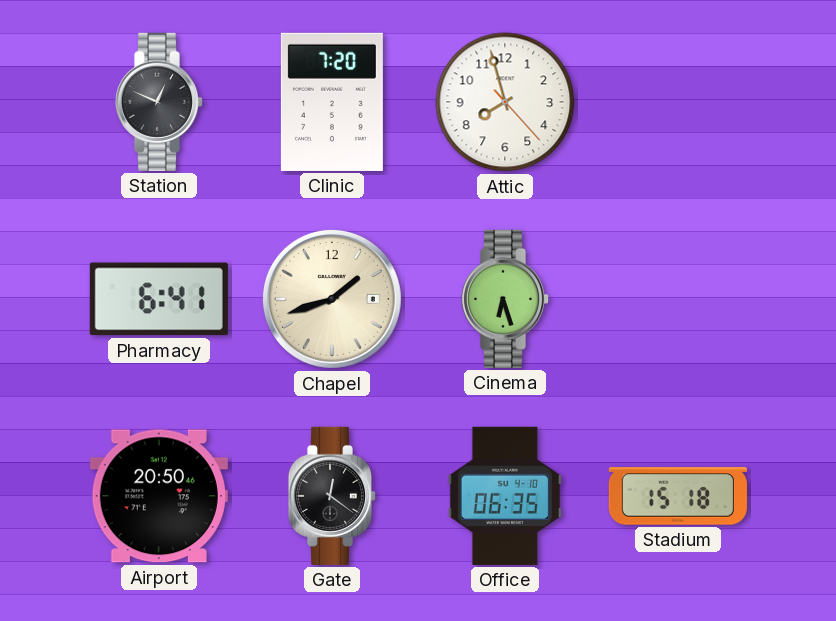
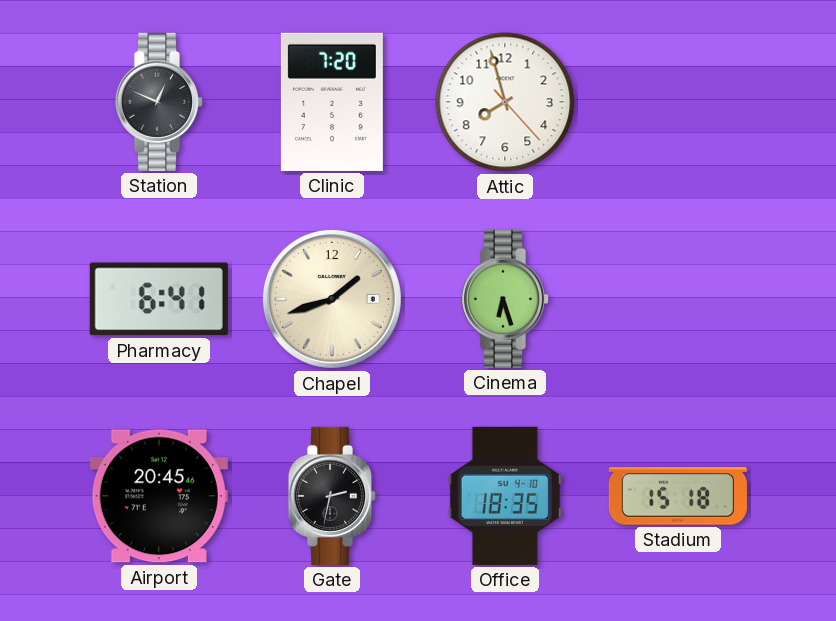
Airport: 20:50 -> 20:45
Gate: 12:21 -> 2:32
Office: 06:35 -> 18:35
